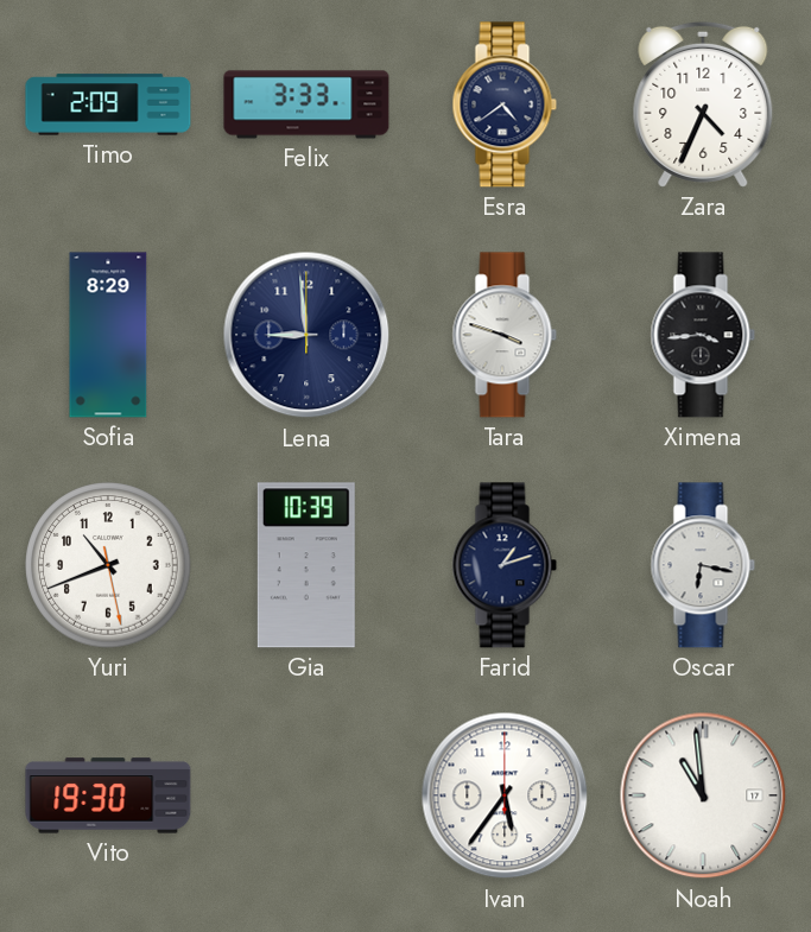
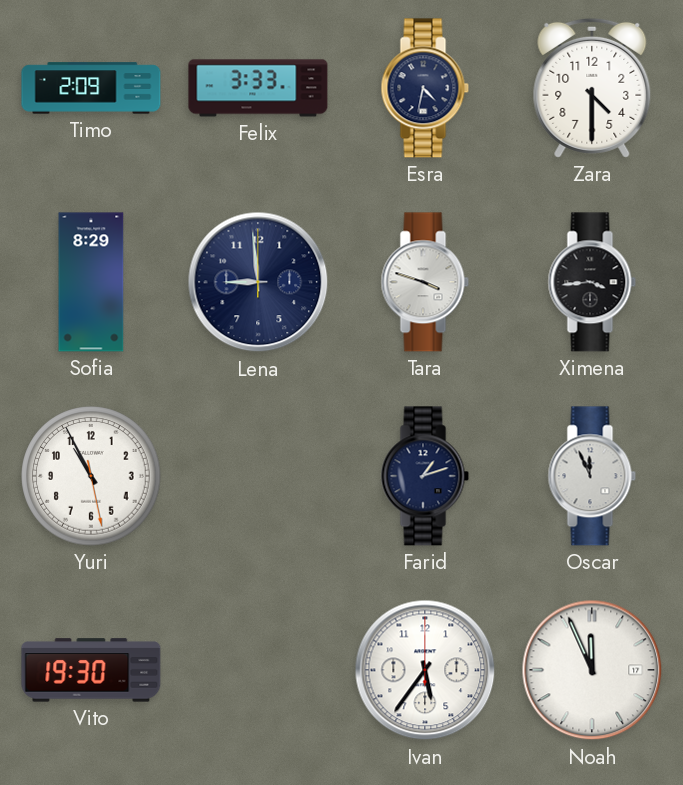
Esra: 4:39 -> 4:32
Zara: 4:34 -> 4:30
Yuri: 10:41 -> 10:55
Gia: 10:39 -> none
Oscar: 6:17 -> 11:56
Noah: 10:59 -> 11:56
